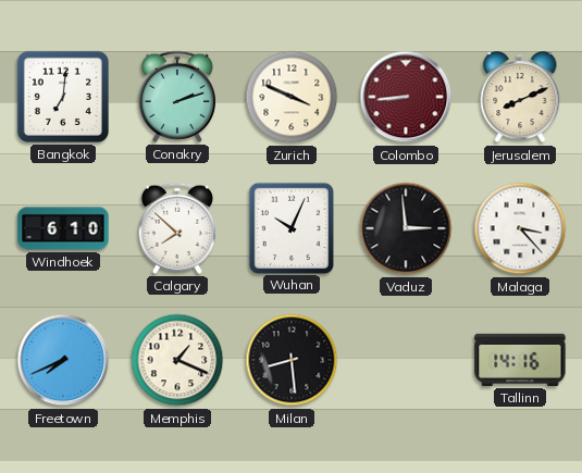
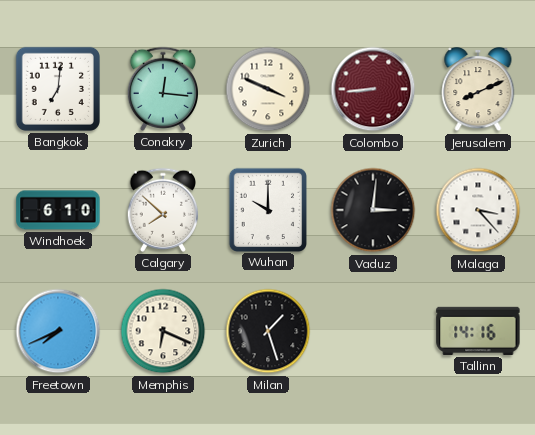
Conakry: 2:12 -> 12:16
Wuhan: 10:04 -> 10:00
Vaduz: 2:59 -> 3:01
Memphis: 1:19 -> 6:19
Milan: 8:29 -> 1:27
